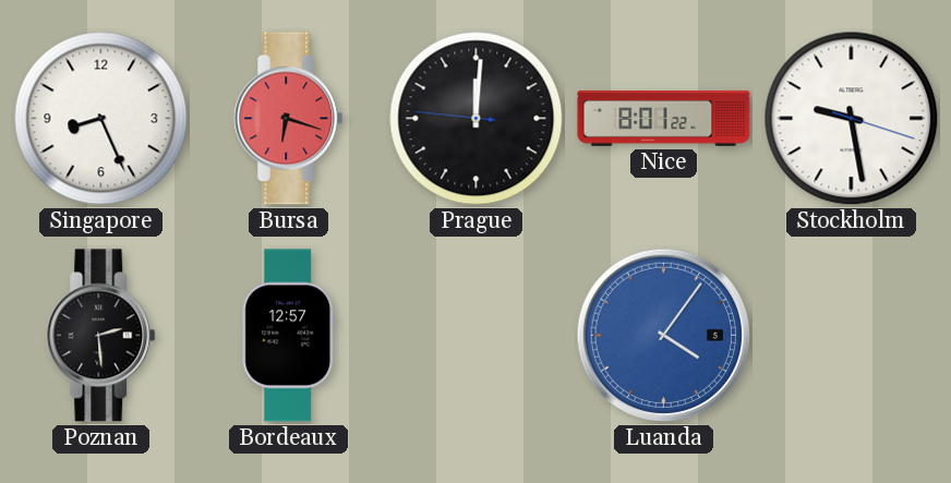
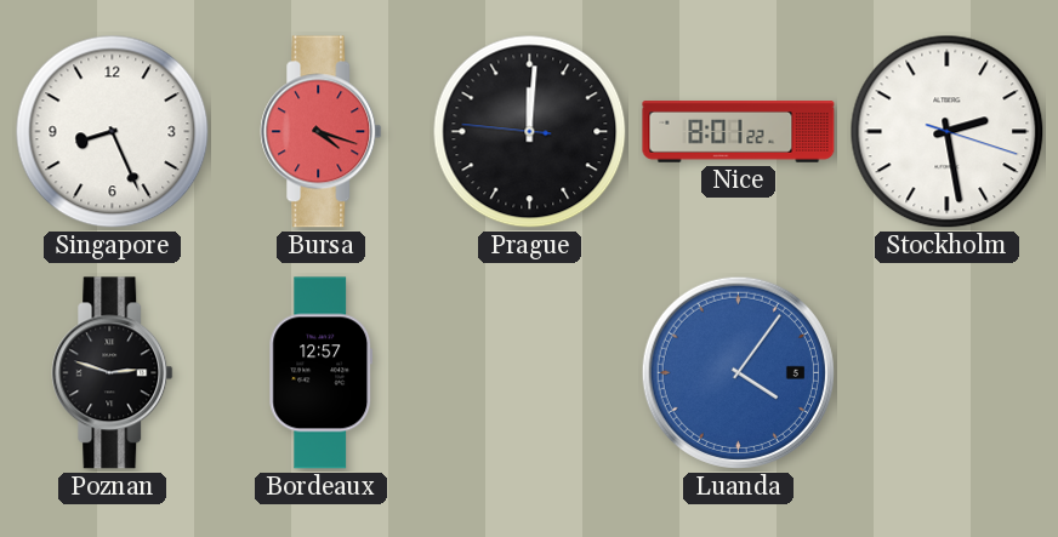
Bursa: 6:18 -> 4:18
Stockholm: 9:28 -> 2:28
Poznan: 2:29 -> 2:48
